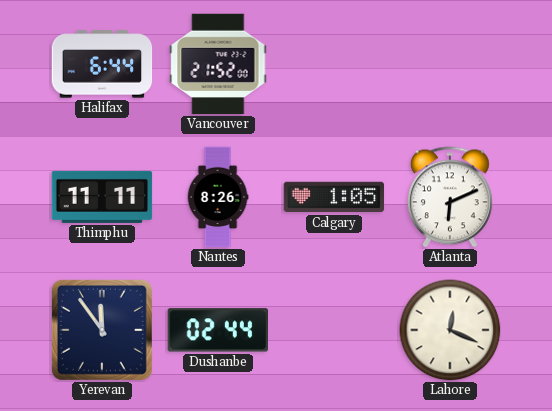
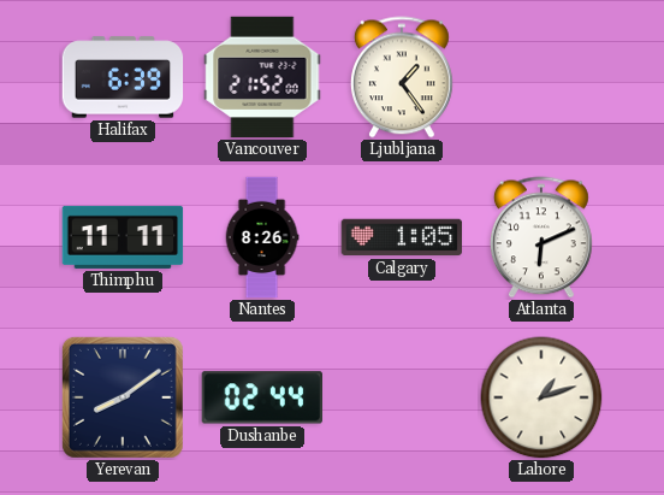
Halifax: 6:44 -> 6:39
Ljubljana: none -> 1:24
Yerevan: 11:54 -> 8:09
Lahore: 12:19 -> 1:12
